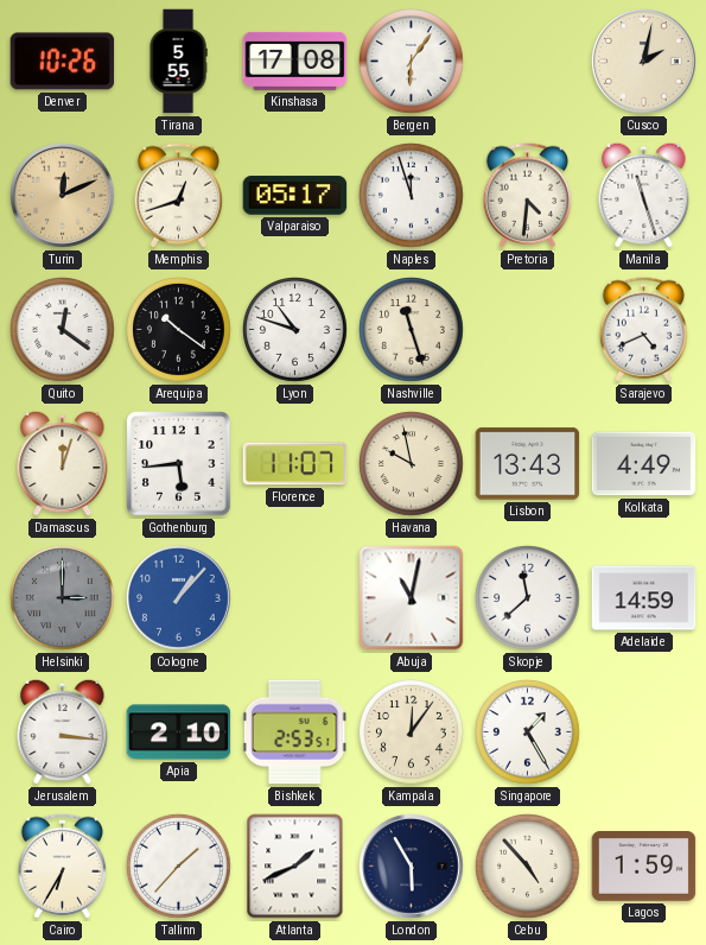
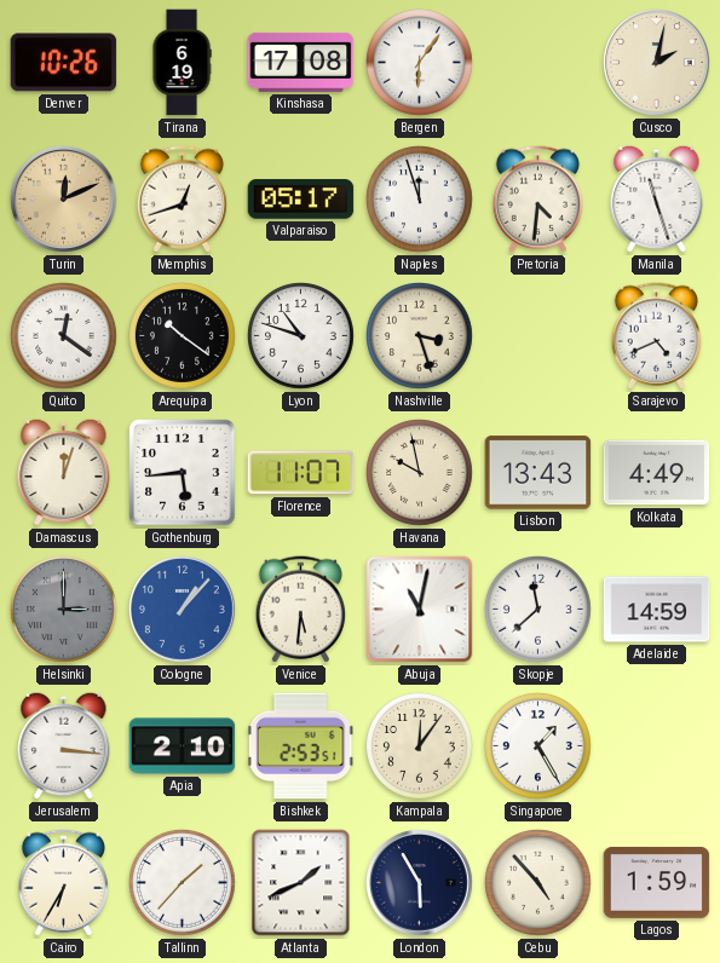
Tirana: 5:55 -> 6:19
Nashville: 11:27 -> 3:27
Venice: none -> 5:31
